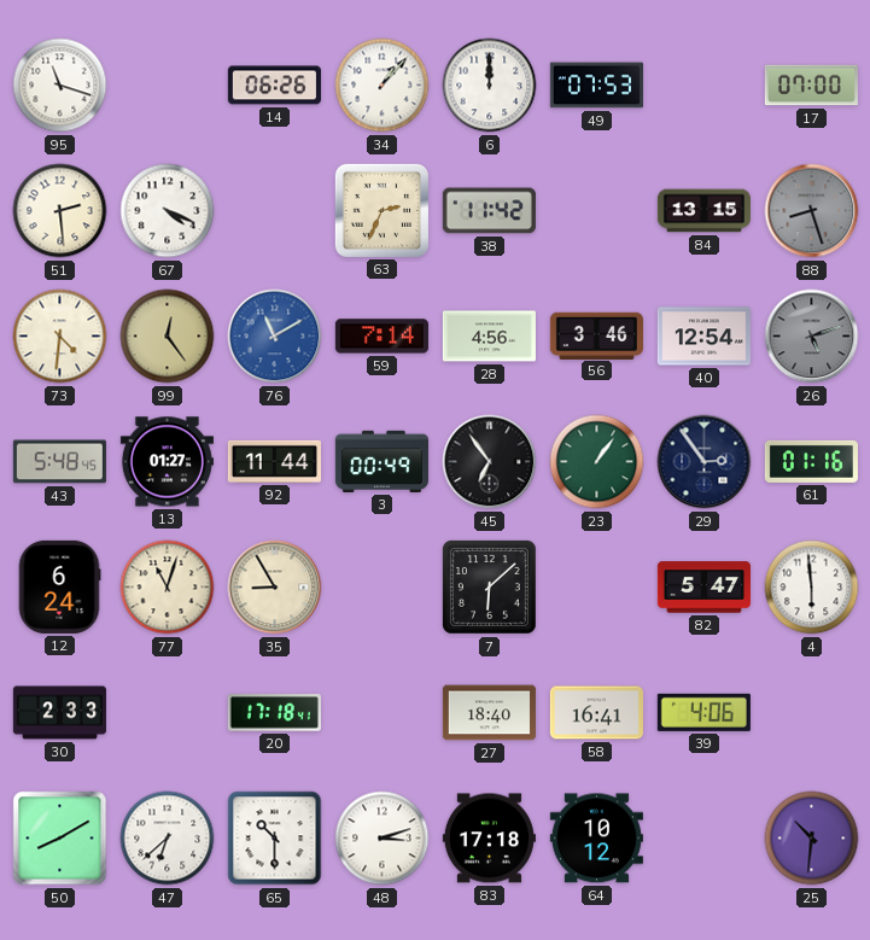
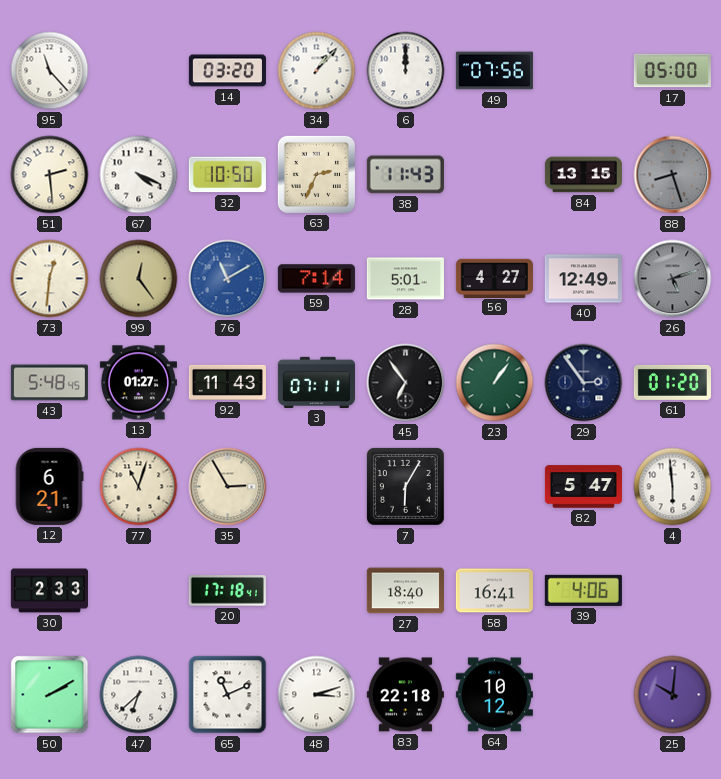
95: 11:18 -> 11:23
14: 06:26 -> 03:20
49: 07:53 -> 07:56
17: 07:00 -> 05:00
32: none -> 10:50
38: 11:42 -> 11:43
73: 4:31 -> 12:31
28: 4:56 -> 5:01
56: 3:46 -> 4:27
40: 12:54 -> 12:49
92: 11:44 -> 11:43
3: 00:49 -> 07:11
61: 01:16 -> 01:20
12: 6:24 -> 6:21
35: 8:55 -> 2:55
7: 6:08 -> 6:05
50: 8:10 -> 2:10
65: 10:30 -> 11:11
83: 17:18 -> 22:18
25: 10:31 -> 10:01
